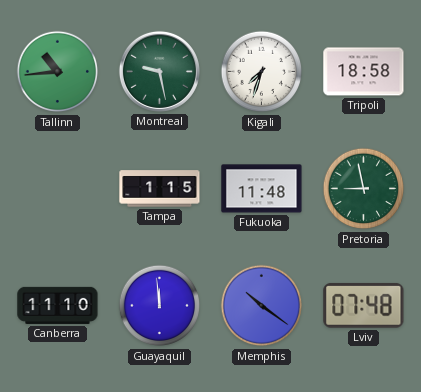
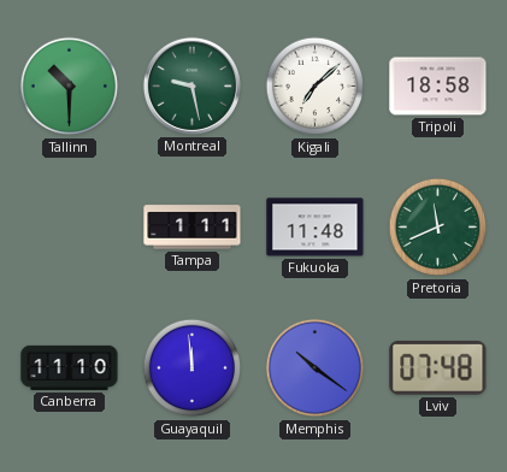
Tallinn: 10:44 -> 10:30
Kigali: 7:33 -> 7:08
Tampa: 1:15 -> 1:11
Pretoria: 8:58 -> 11:41
